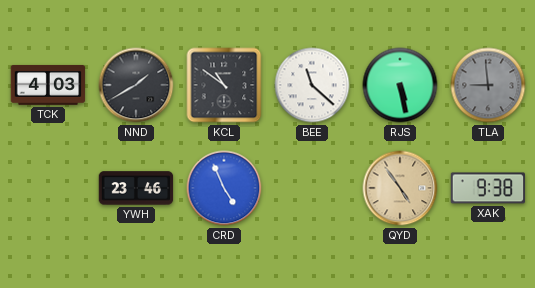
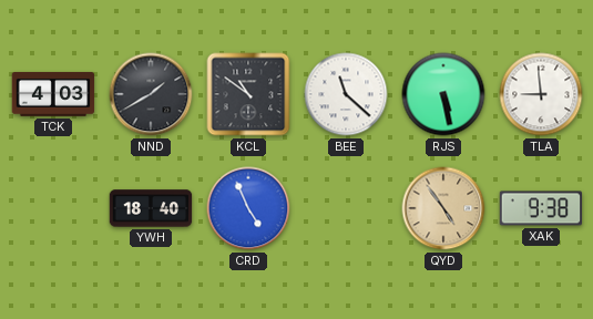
TLA dial: grey -> white
YWH: 23:46 -> 18:40
